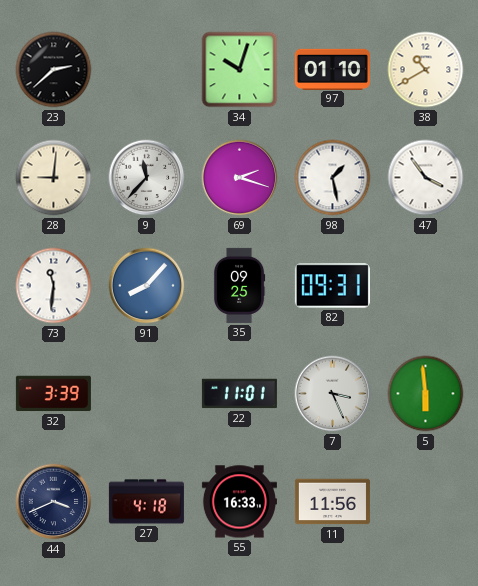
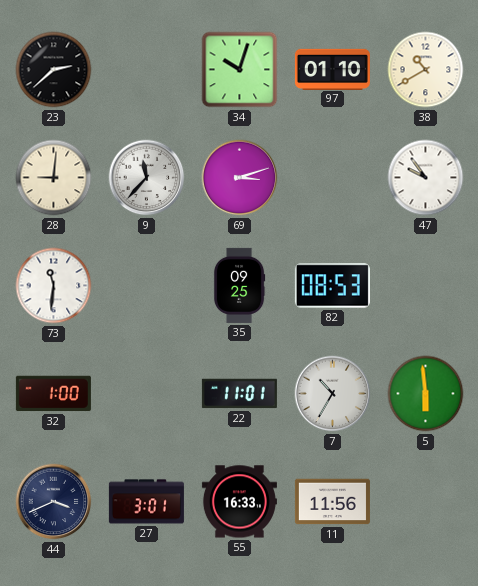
69: 2:18 -> 3:12
98: 1:28 -> none
47: 3:54 -> 9:54
91: 8:07 -> none
82: 09:31 -> 08:53
32: 3:39 -> 1:00
7: 3:26 -> 10:35
27: 4:18 -> 3:01
